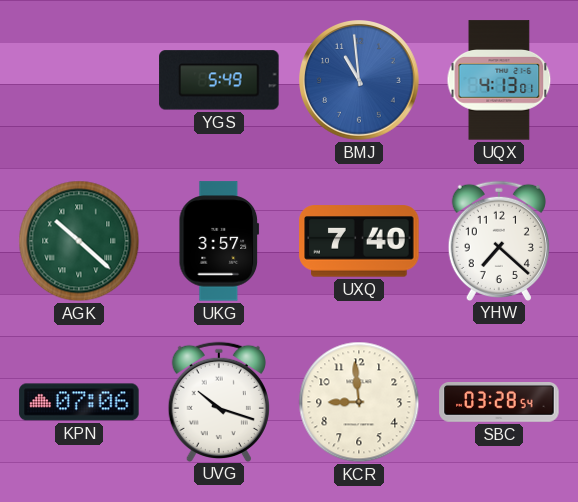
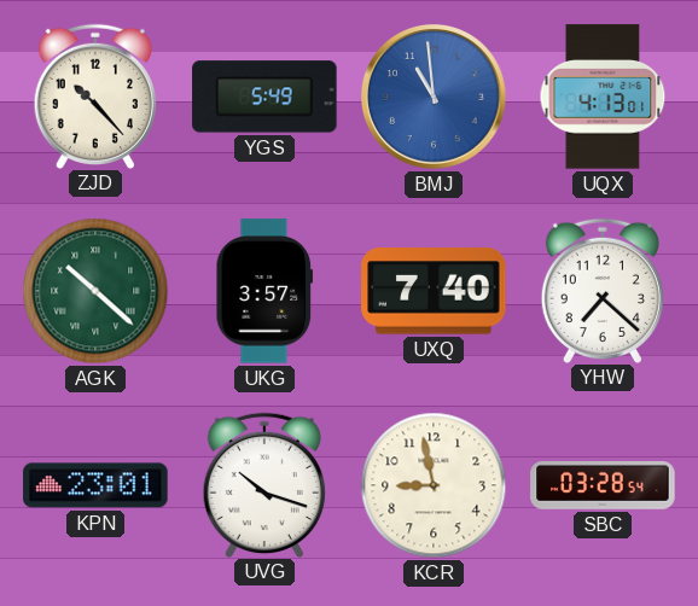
ZJD: none -> 10:23
KPN: 07:06 -> 23:01
KCR: 8:59 -> 8:58
